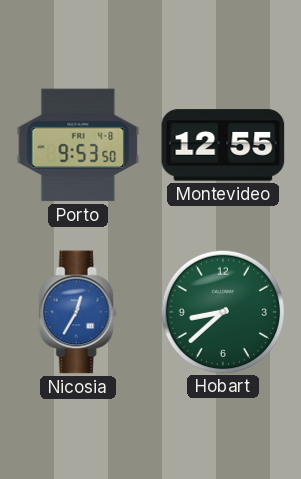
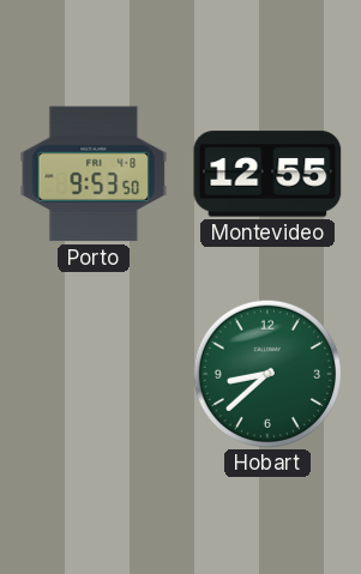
Nicosia: 12:35 -> none
